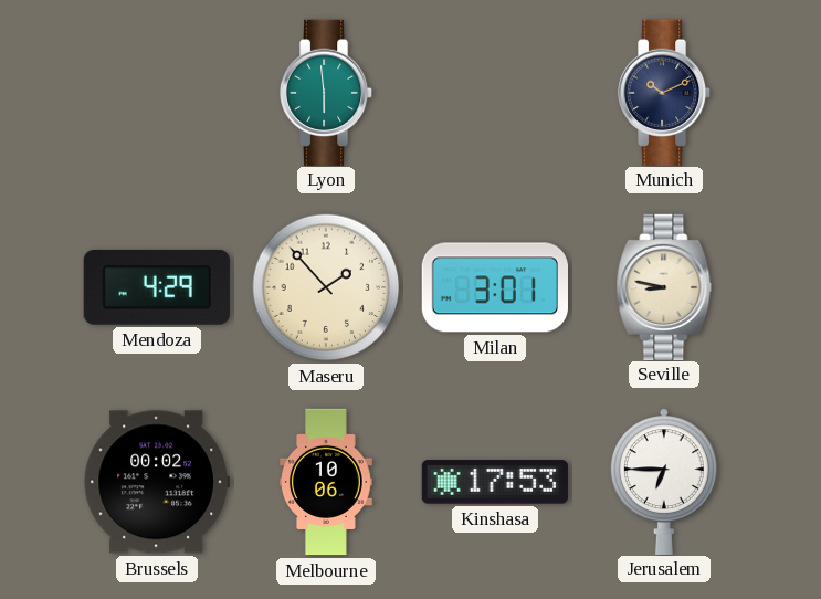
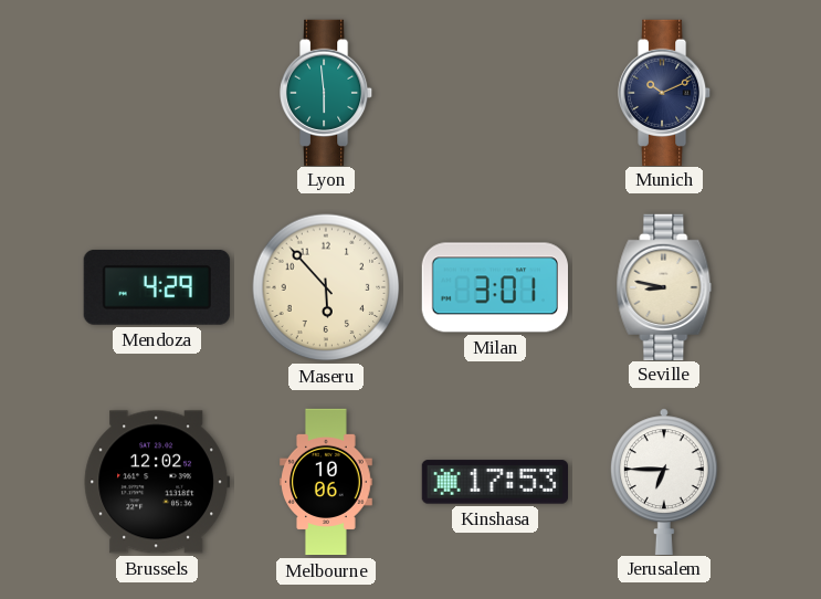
Maseru: 1:53 -> 5:53
Brussels: 00:02 -> 12:02
